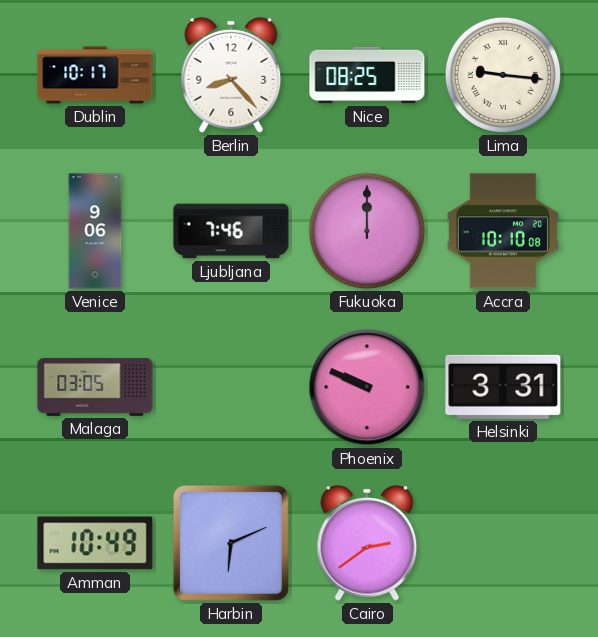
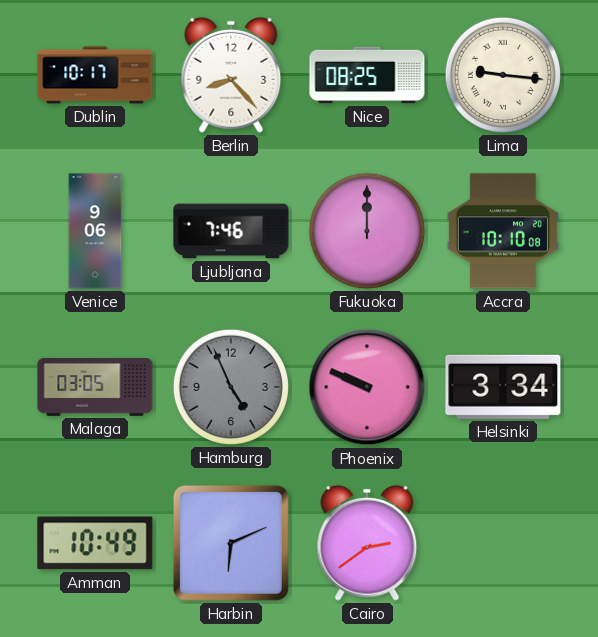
Hamburg: none -> 4:56
Helsinki: 3:31 -> 3:34
